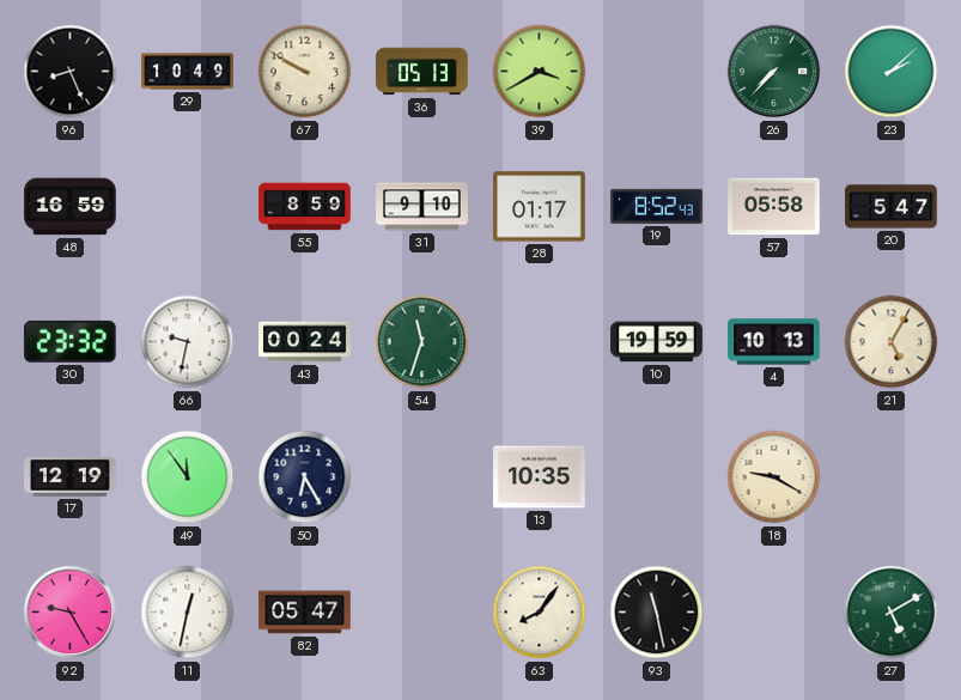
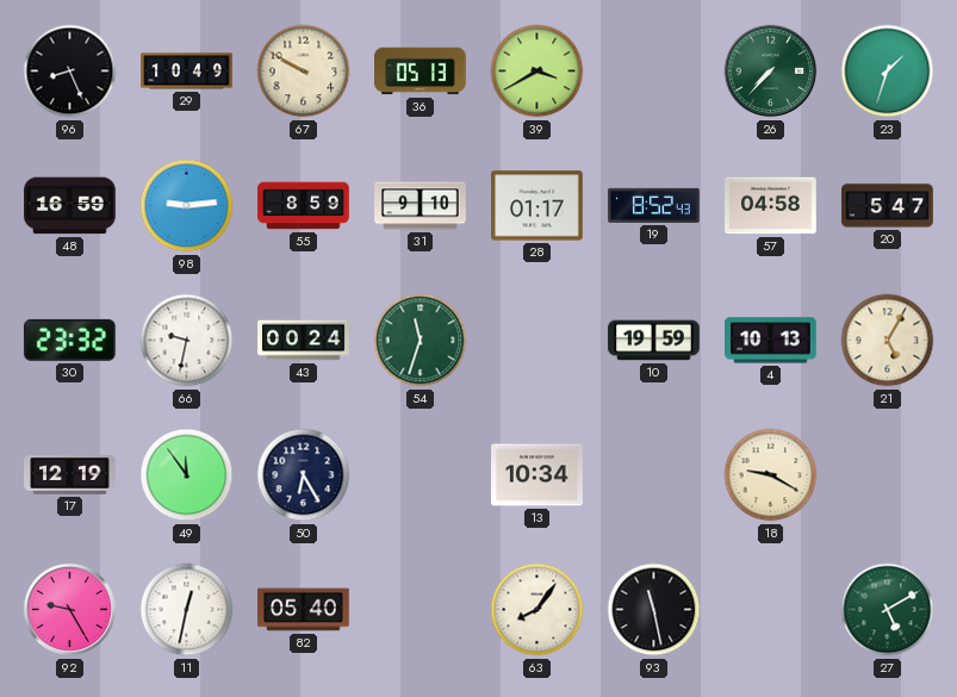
23: 2:08 -> 1:33
98: none -> 9:14
57: 05:58 -> 04:58
13: 10:35 -> 10:34
82: 05:47 -> 05:40
